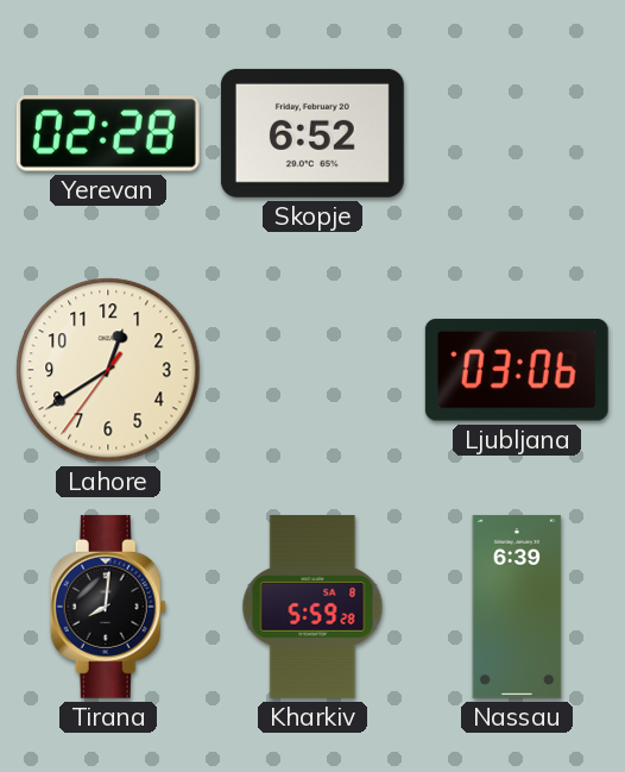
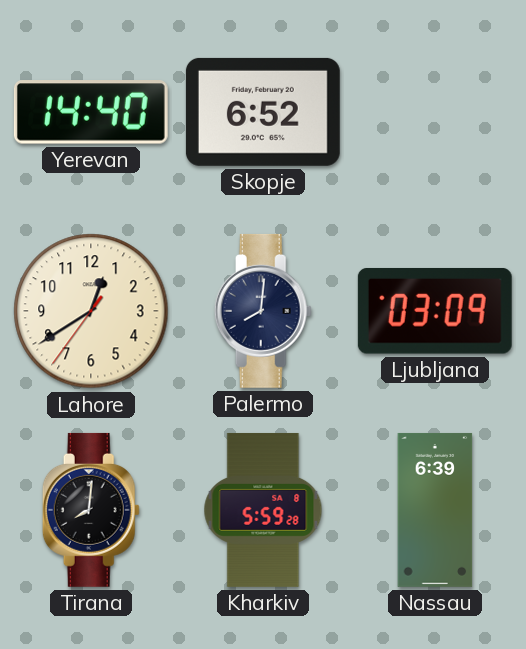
Yerevan: 02:28 -> 14:40
Palermo: none -> 8:01
Ljubljana: 03:06 -> 03:09
